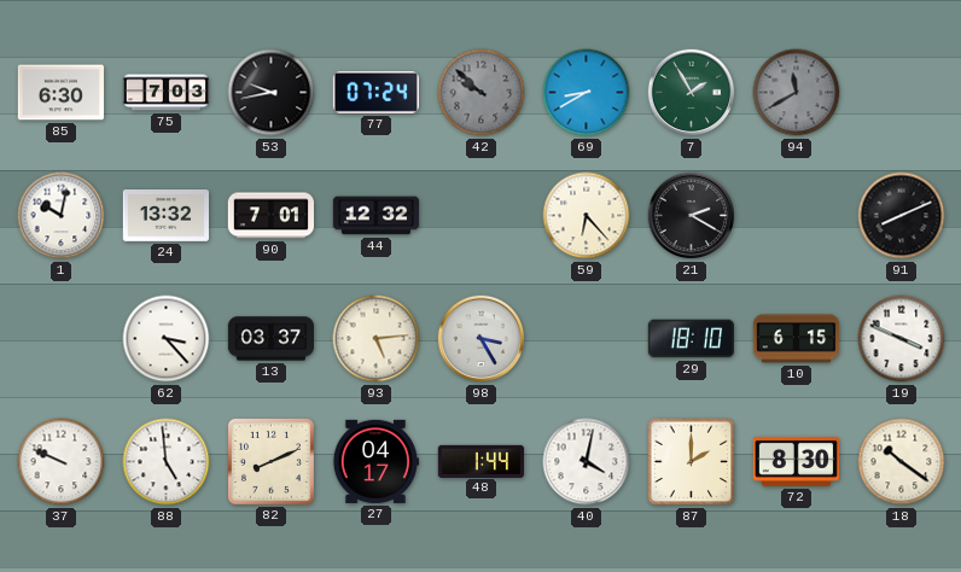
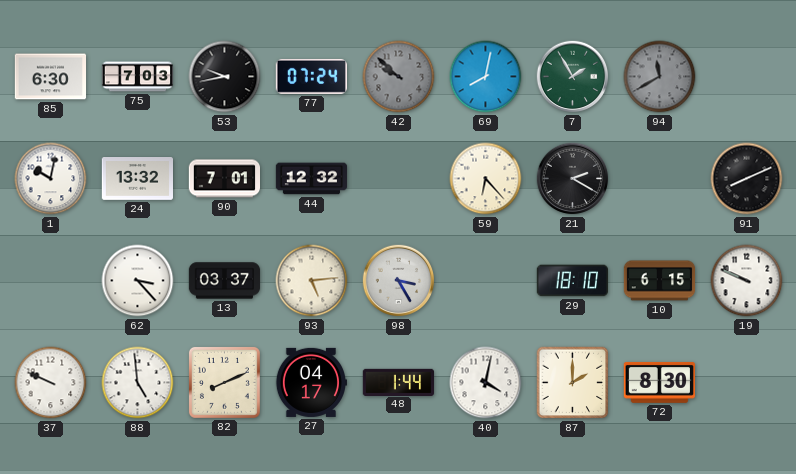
69: 8:40 -> 8:02
19: 3:49 -> 9:49
18: 10:21 -> none
